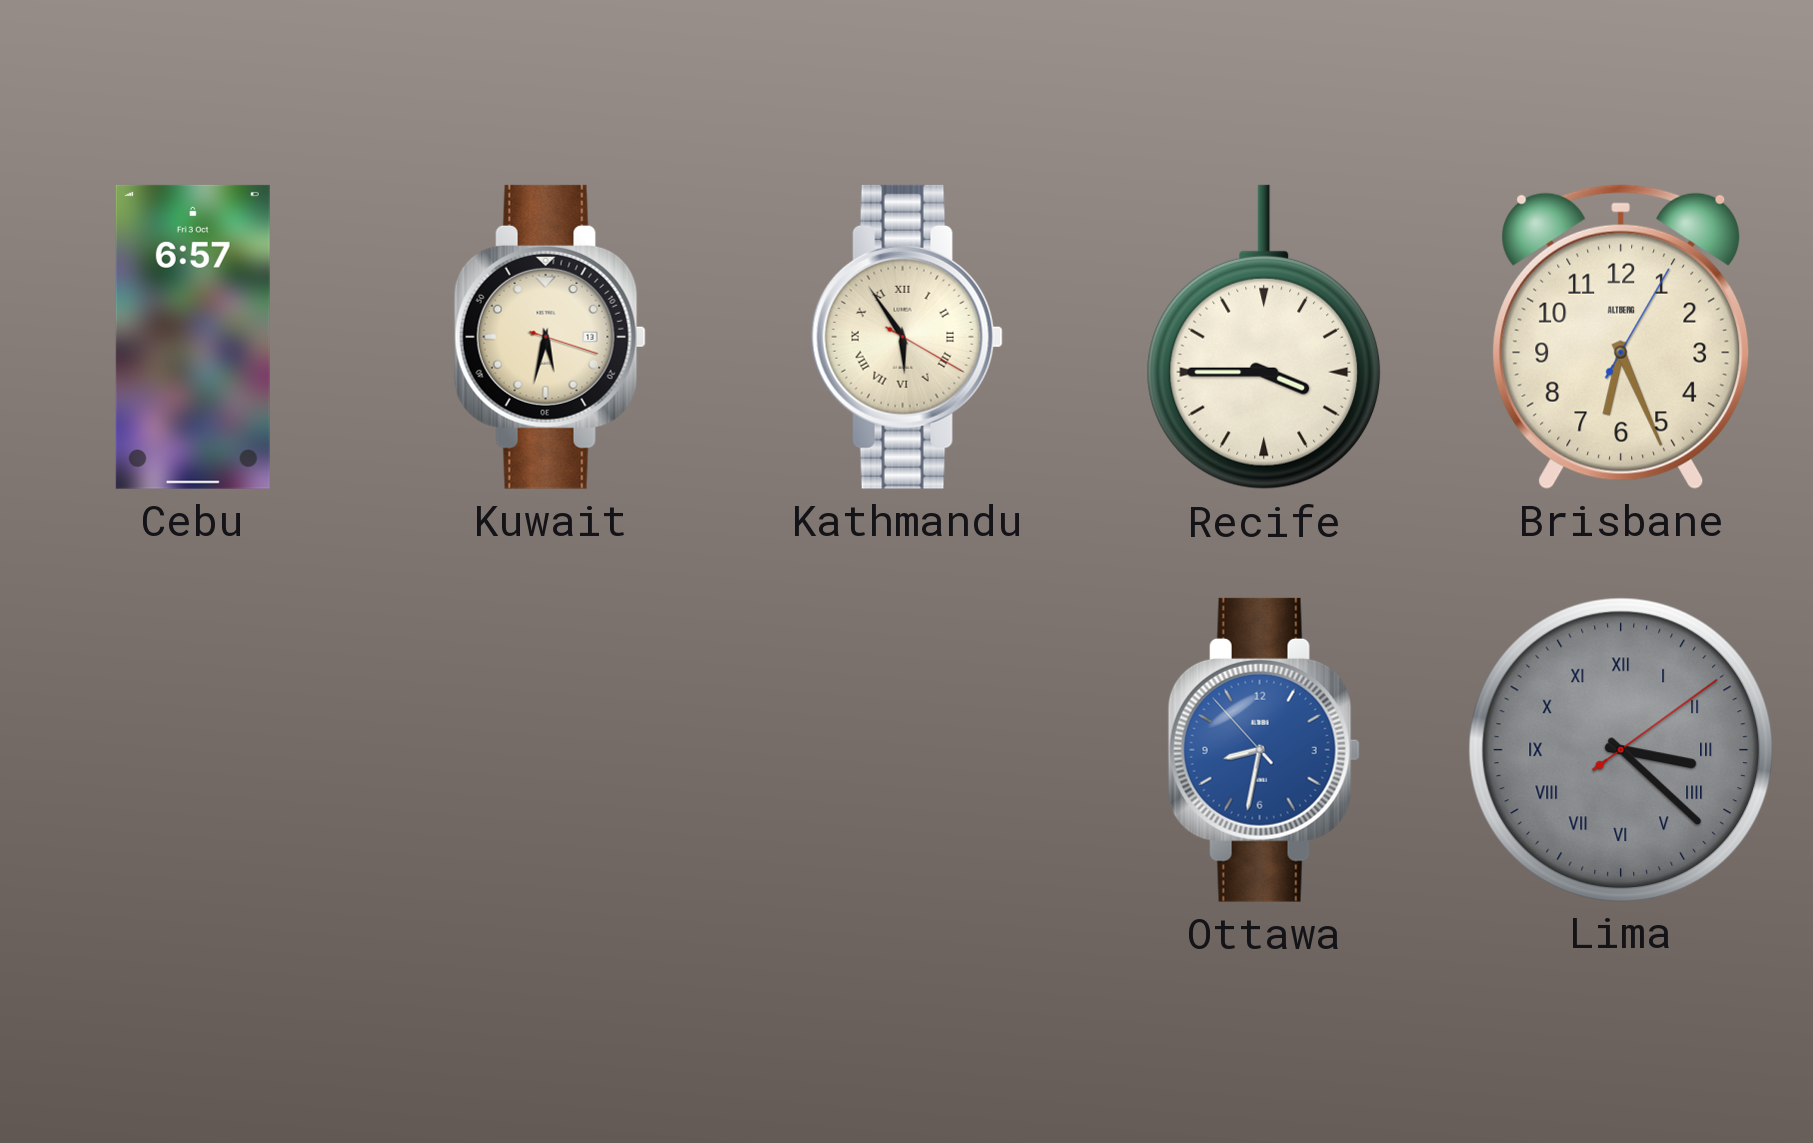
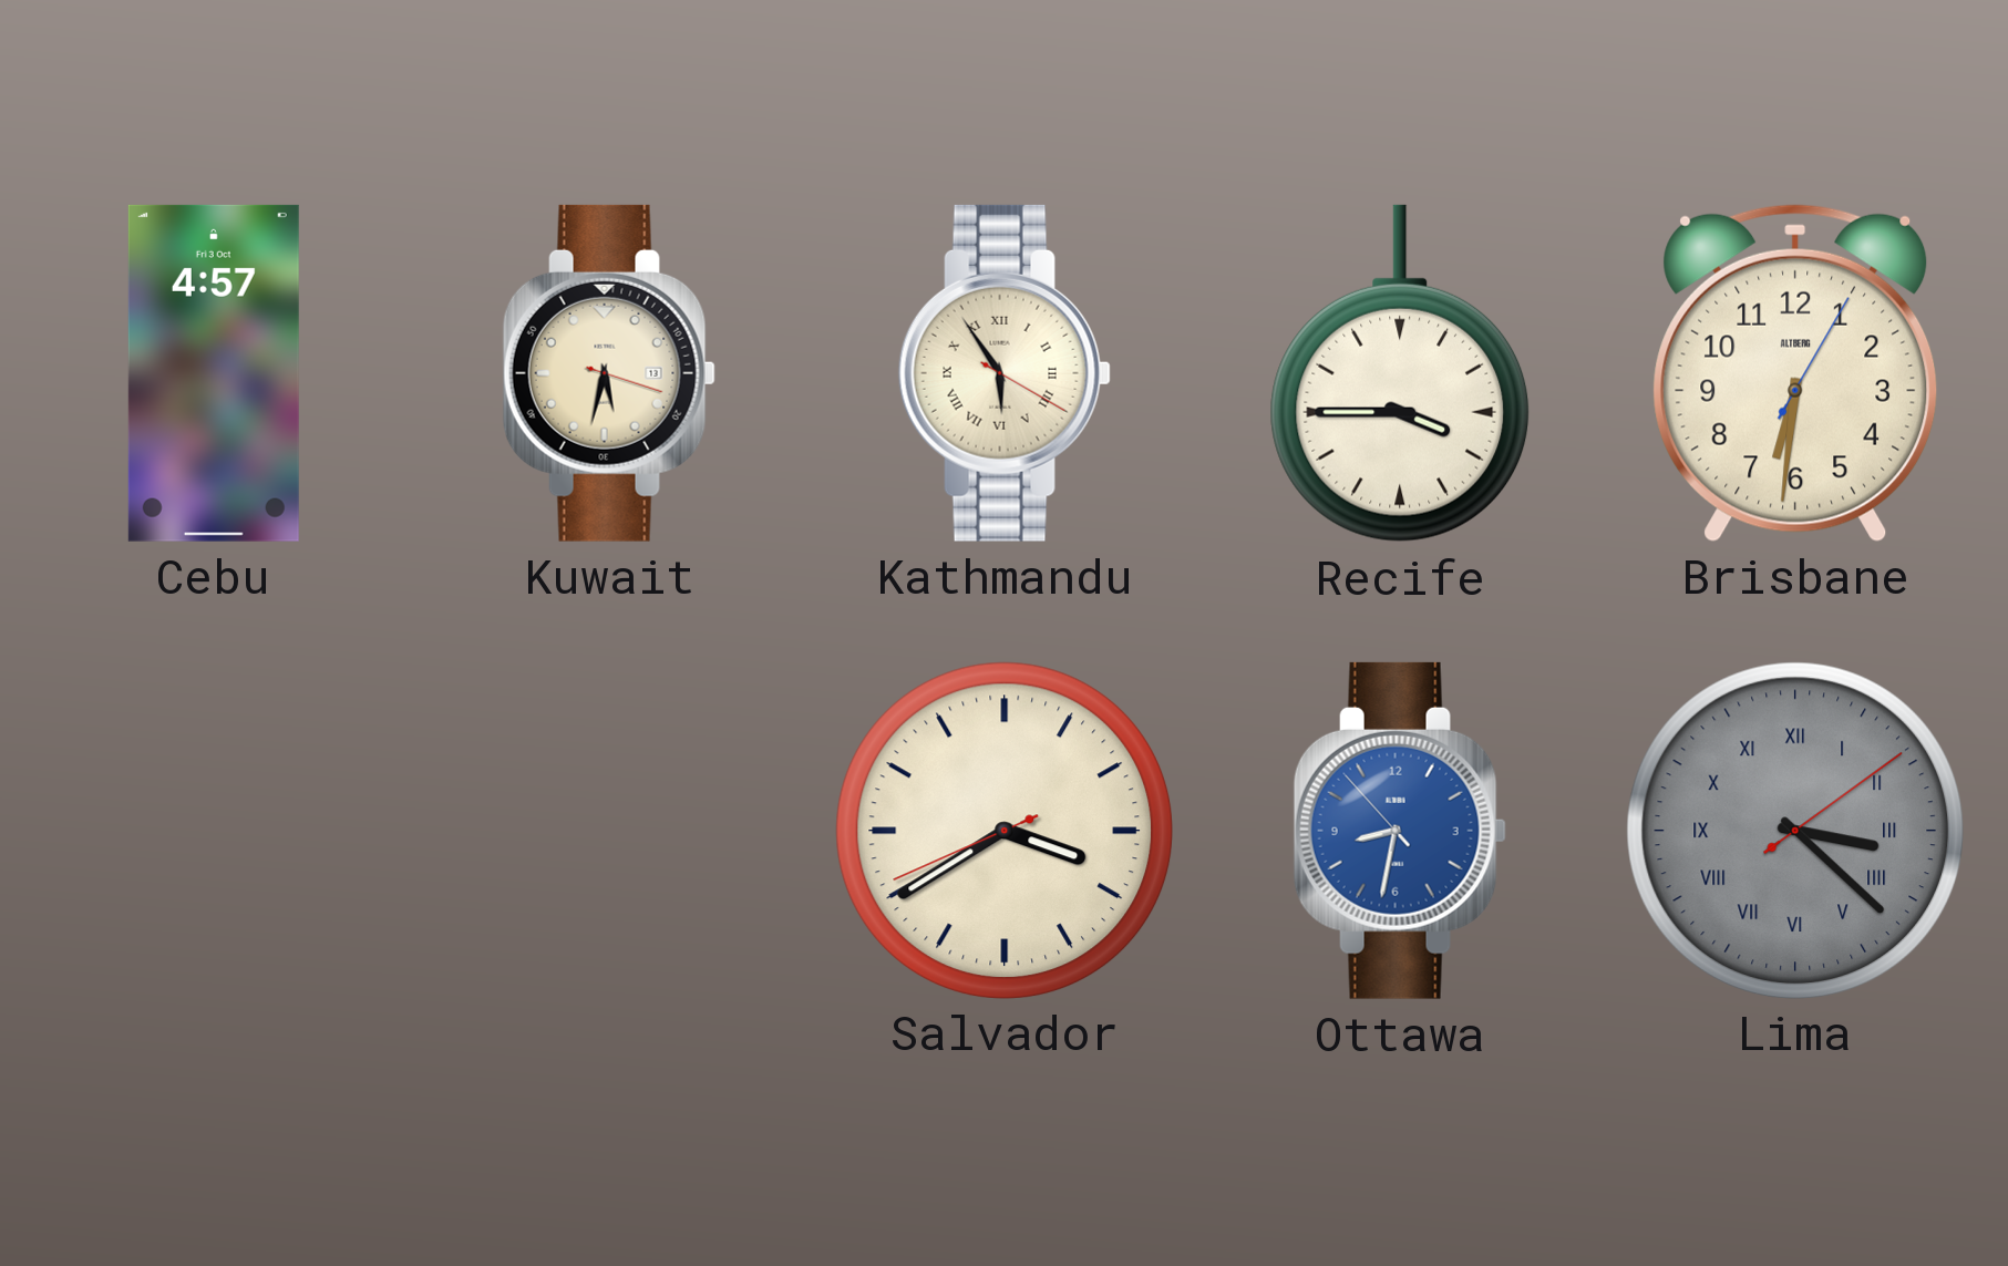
Cebu: 6:57 -> 4:57
Brisbane: 6:26 -> 6:31
Salvador: none -> 3:39
